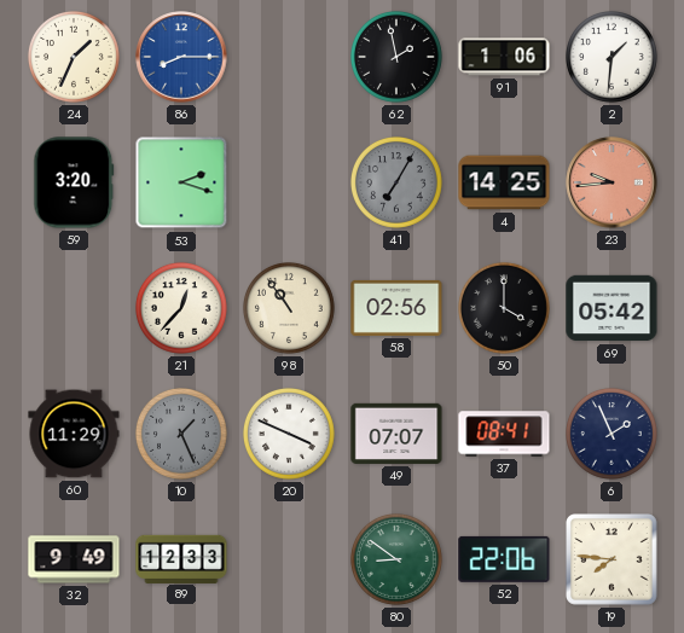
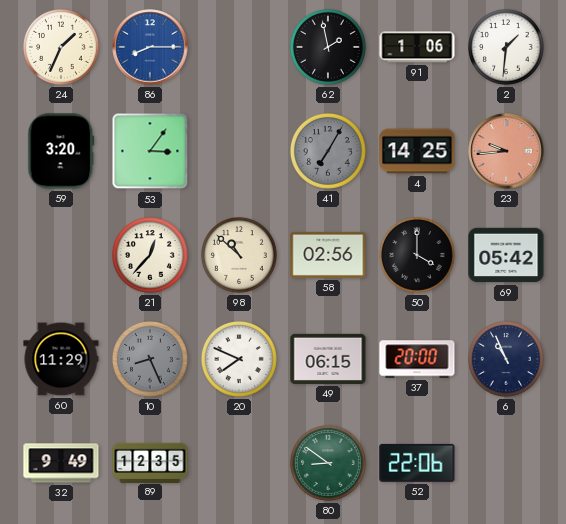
53: 2:18 -> 3:06
98: 10:54 -> 10:52
10: 1:26 -> 8:26
20: 3:49 -> 7:49
49: 07:07 -> 06:15
37: 08:41 -> 20:00
6: 1:56 -> 10:56
89: 12:33 -> 12:35
19: 7:46 -> none
